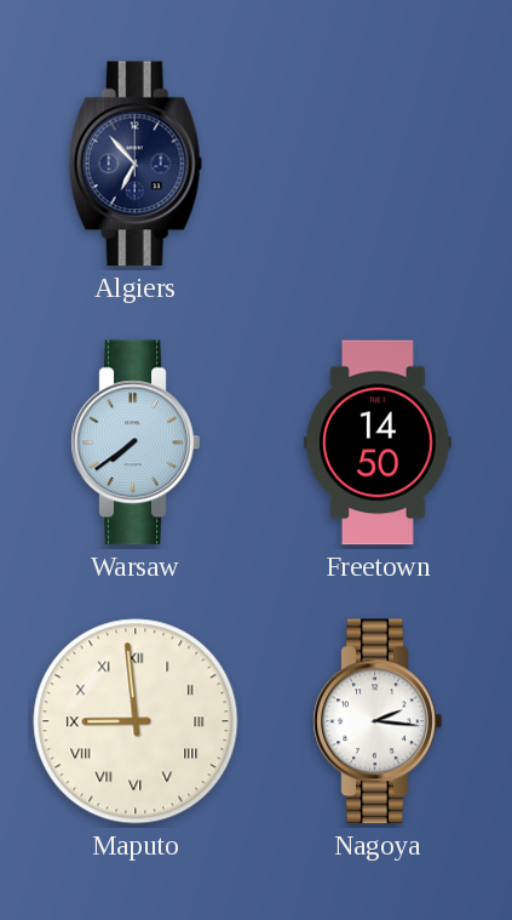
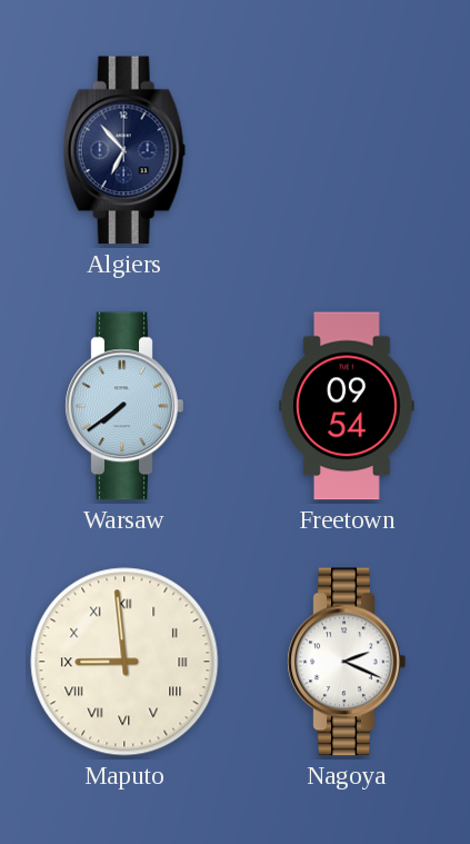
Freetown: 14:50 -> 09:54
Nagoya: 2:16 -> 2:19
